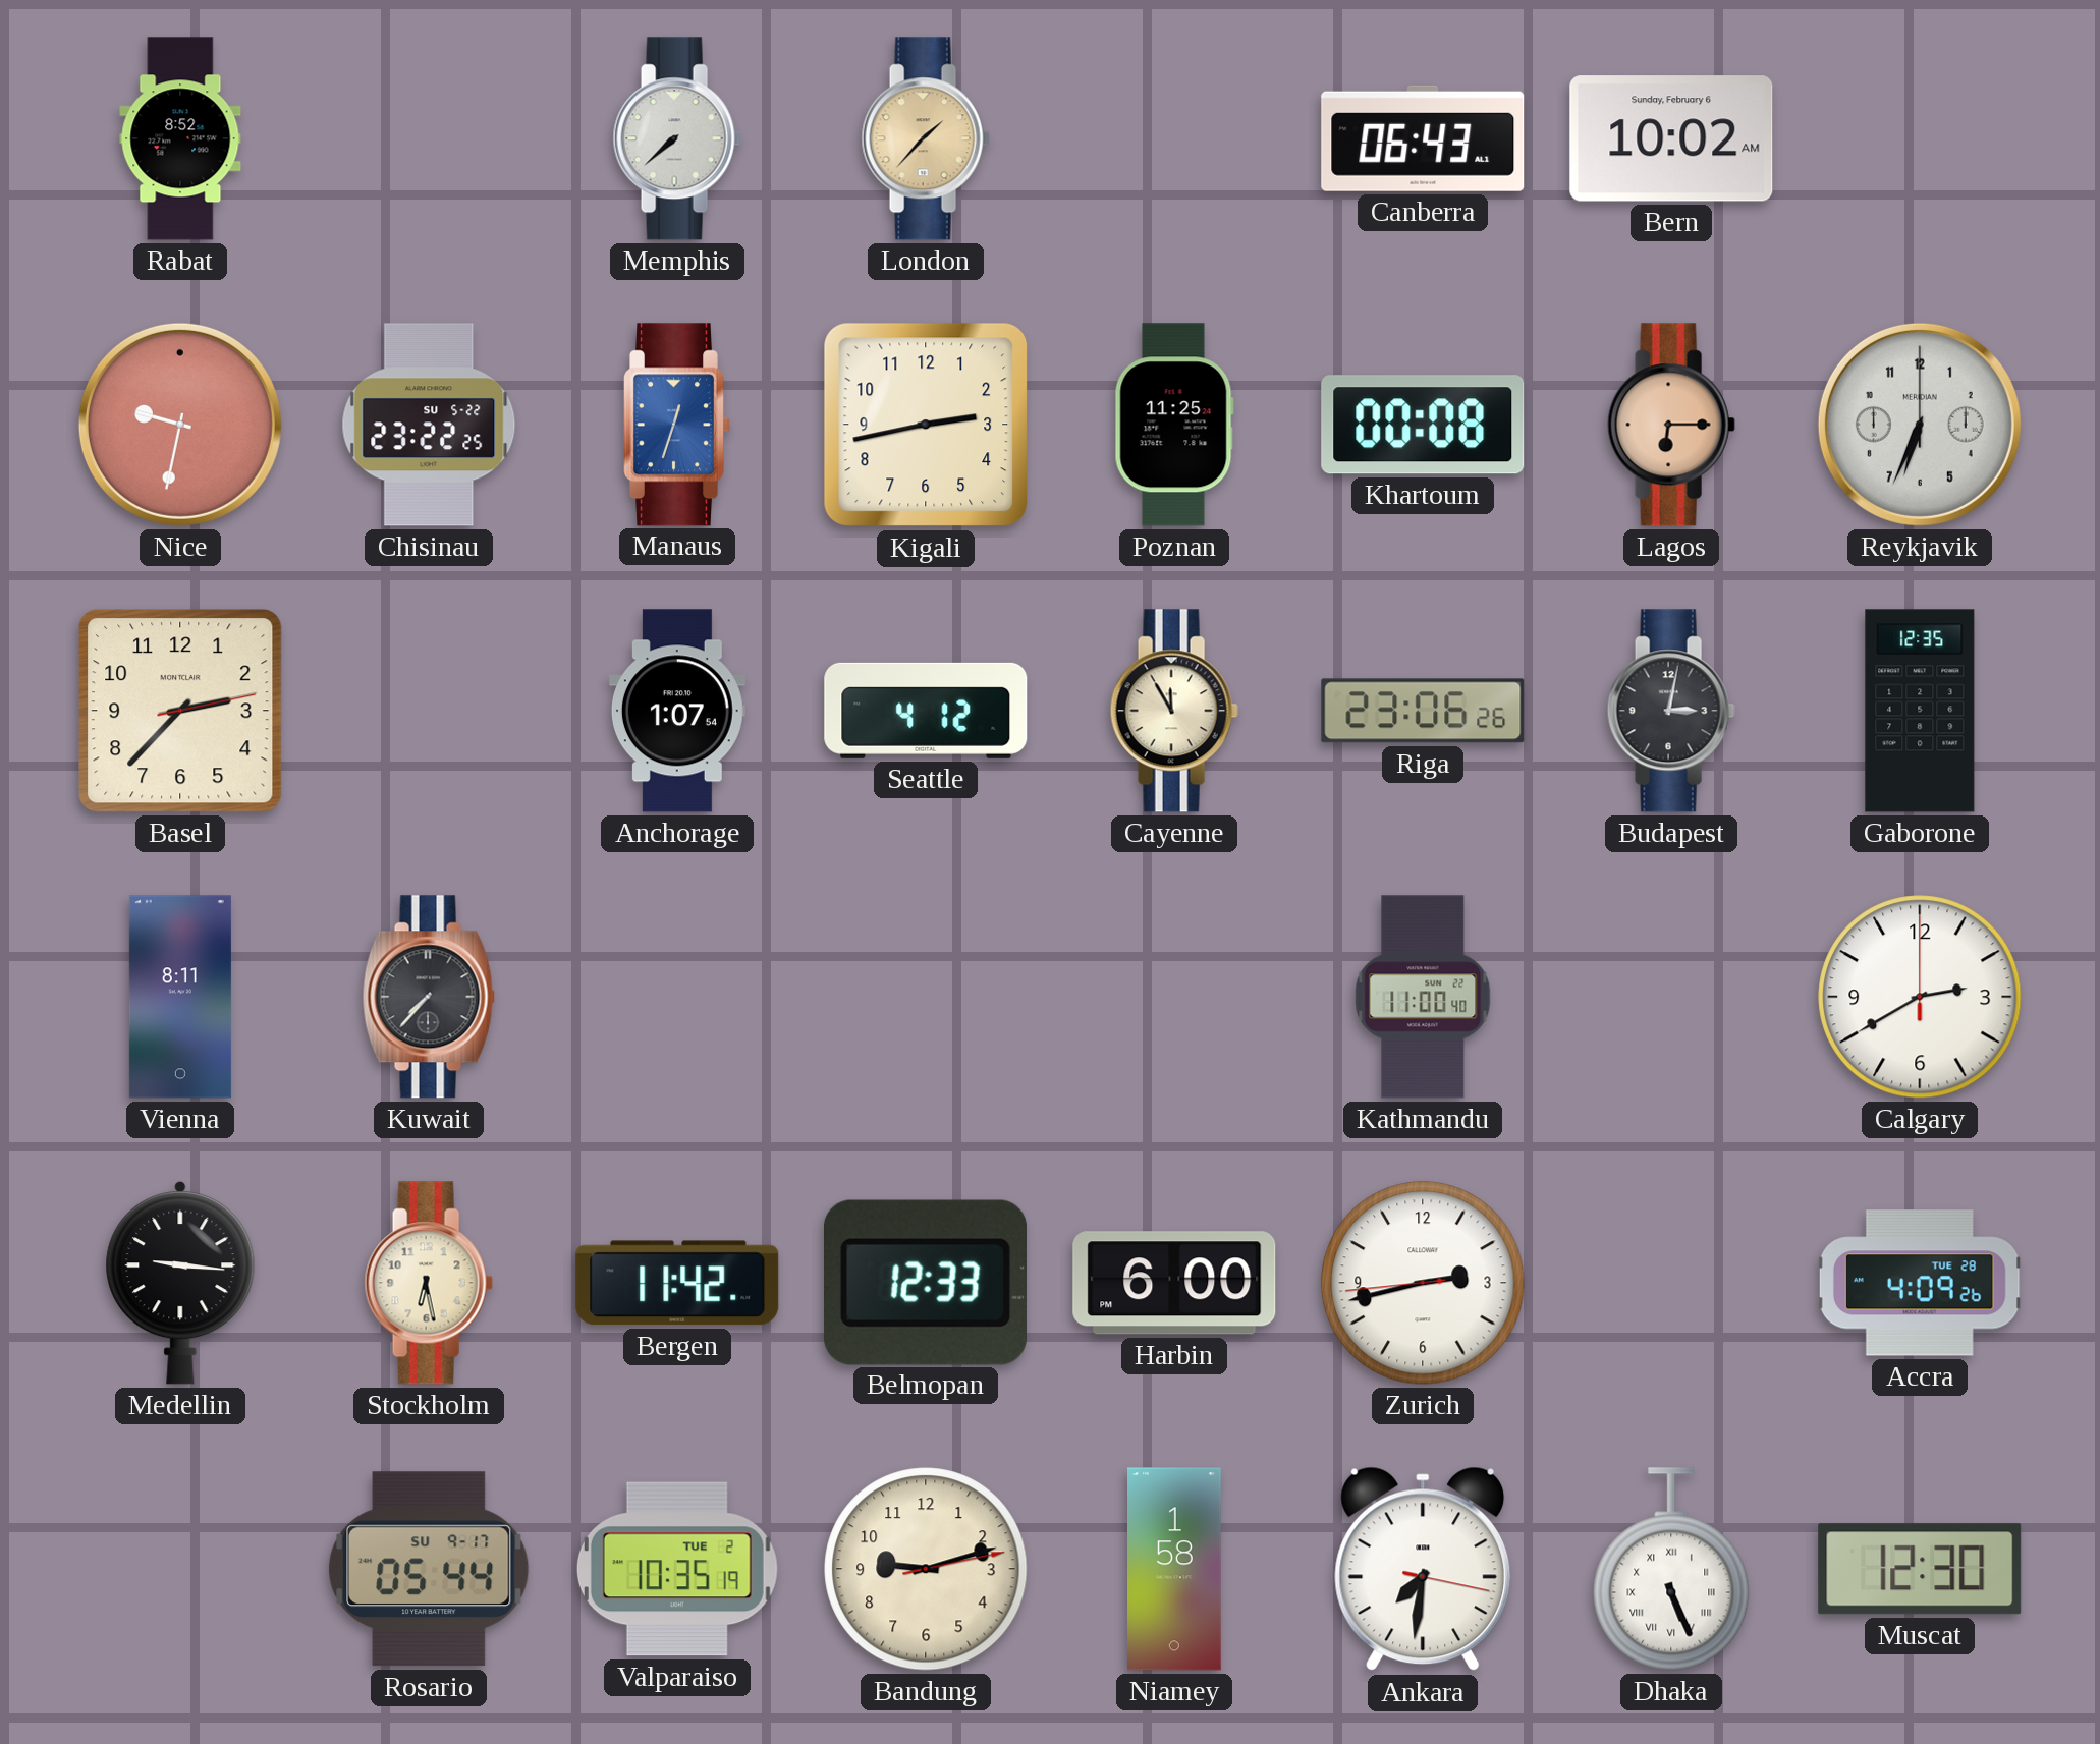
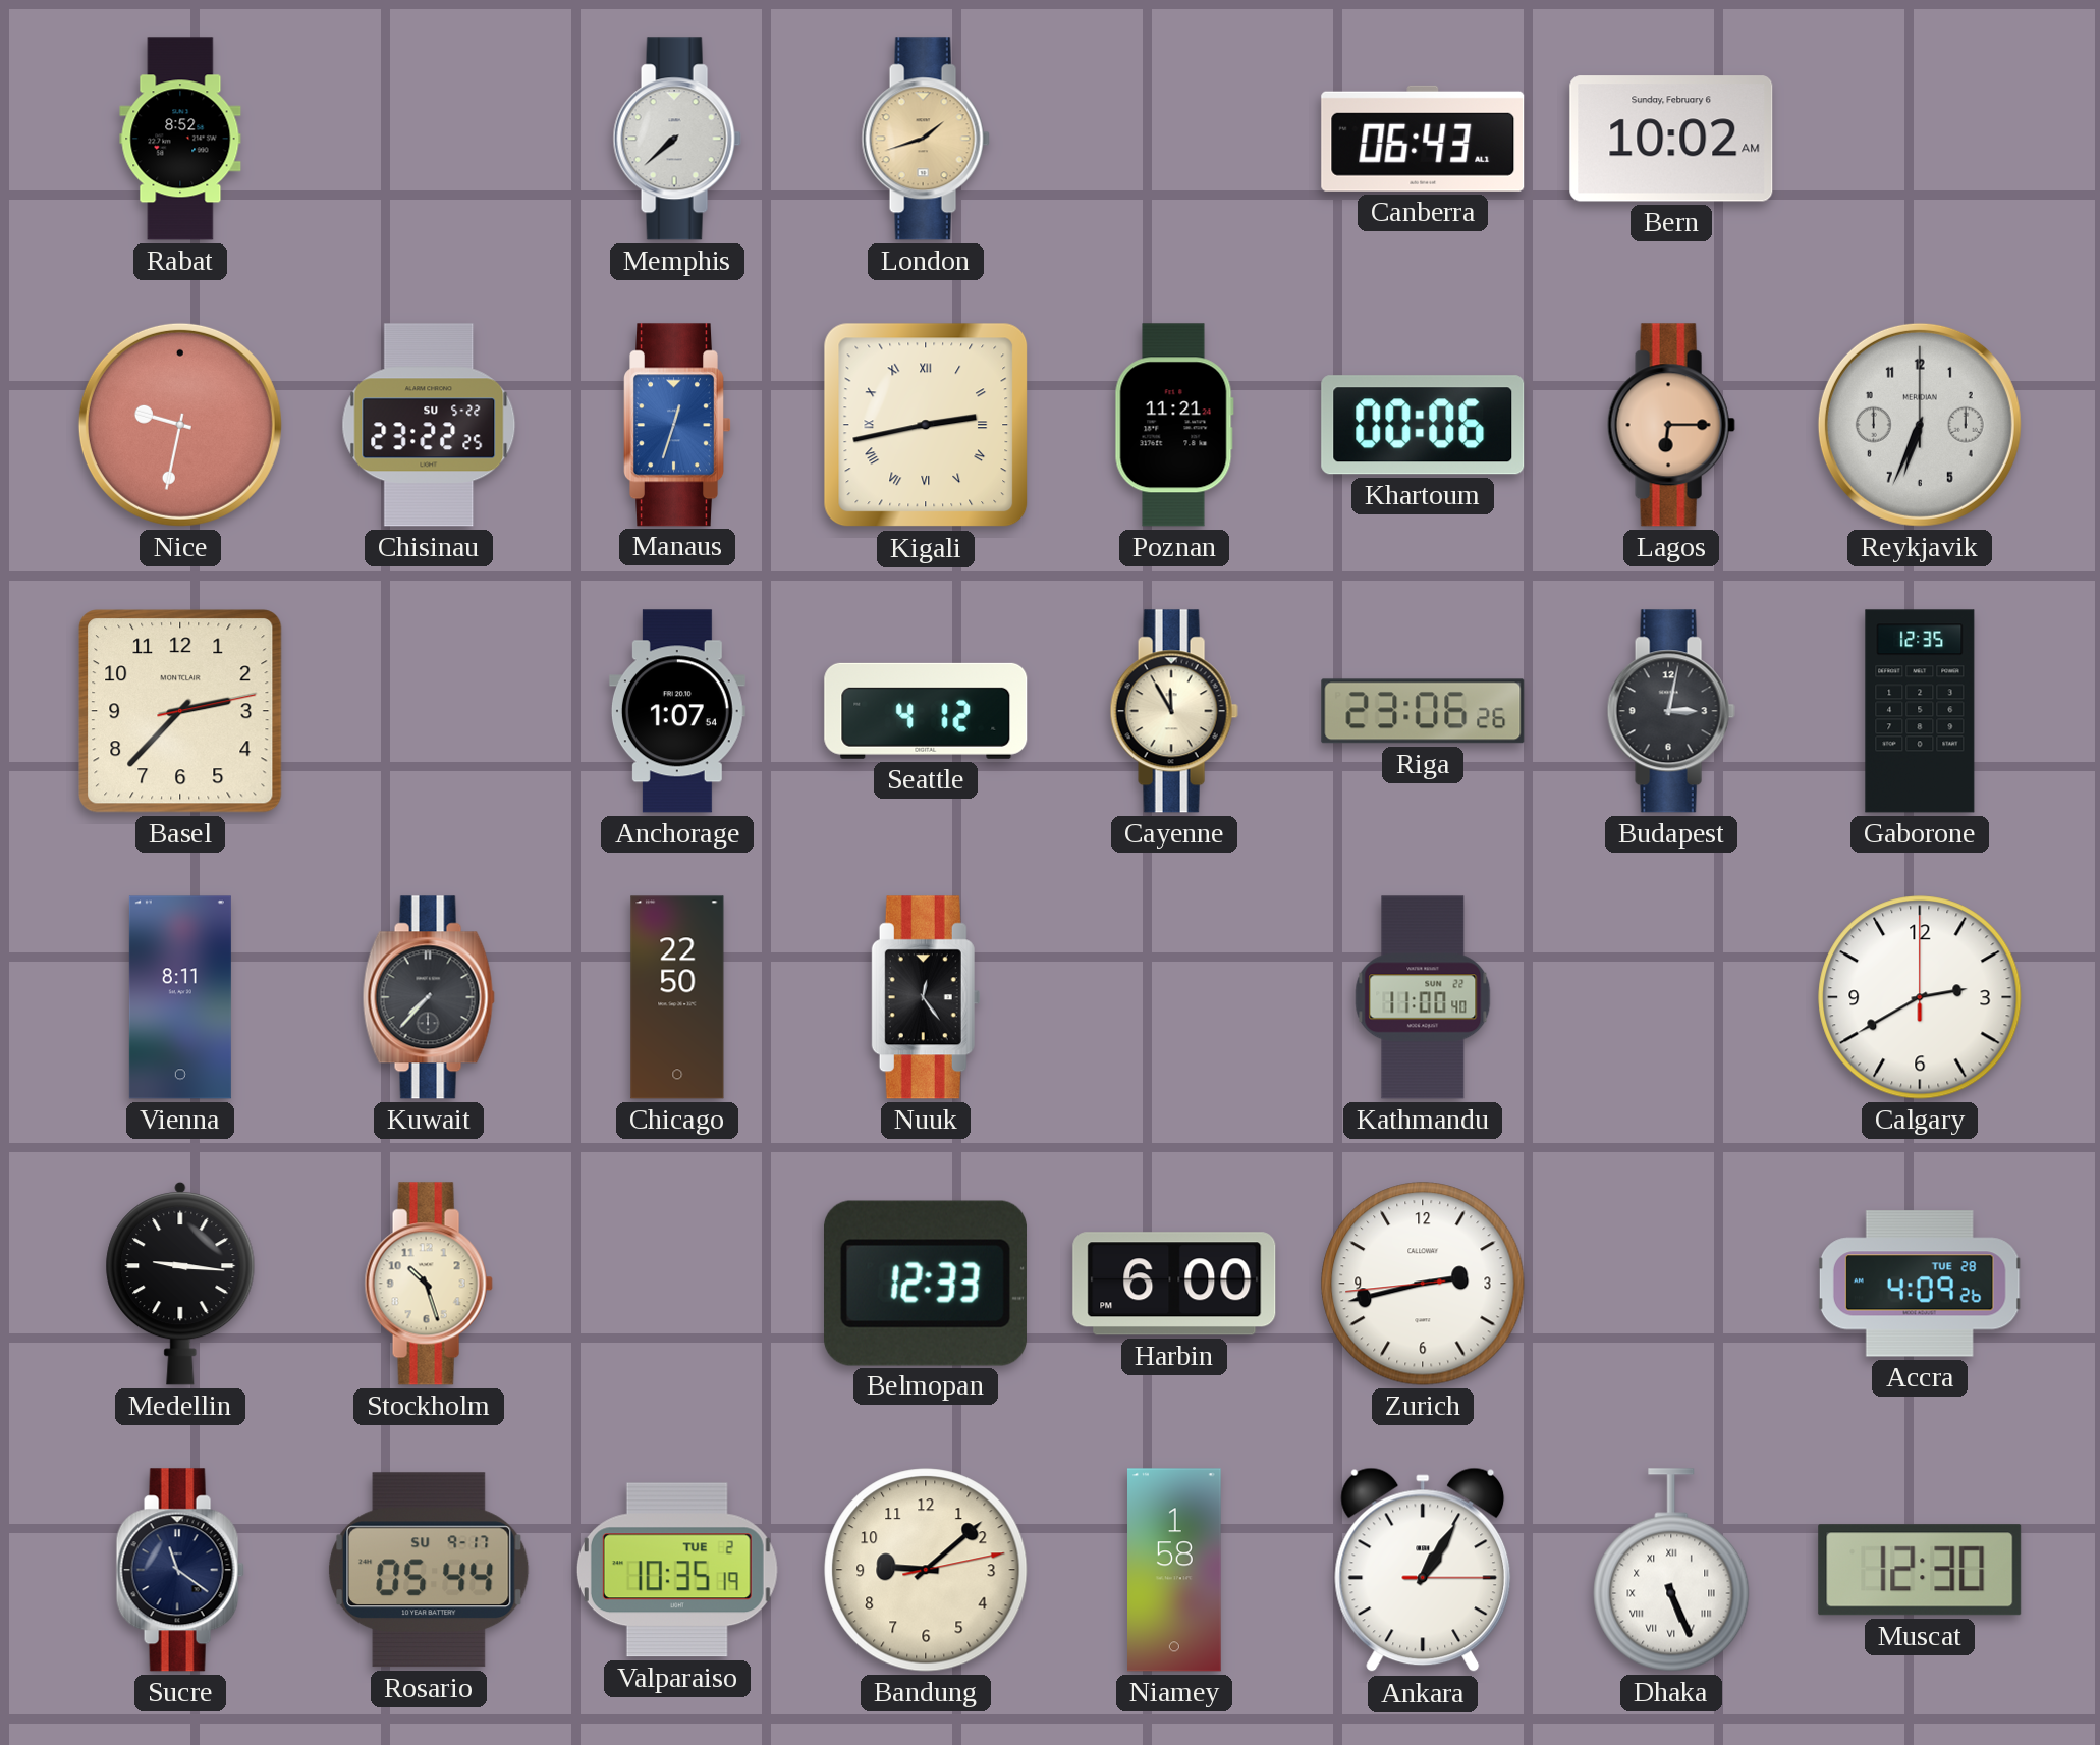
London: 1:37 -> 1:42
Kigali numerals: Arabic -> Roman
Poznan: 11:25 -> 11:21
Khartoum: 00:08 -> 00:06
Chicago: none -> 22:50
Nuuk: none -> 12:24
Stockholm: 6:28 -> 10:27
Bergen: 11:42 -> none
Sucre: none -> 11:21
Bandung: 9:12 -> 9:08
Ankara: 7:31 -> 1:05
